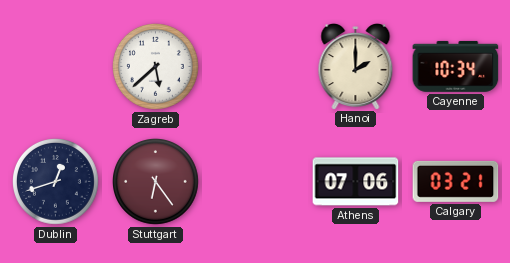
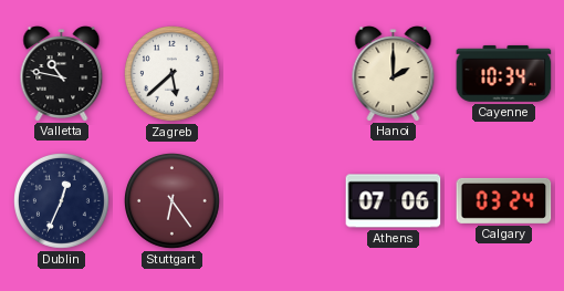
Valletta: none -> 10:47
Dublin: 12:42 -> 12:34
Calgary: 03:21 -> 03:24
